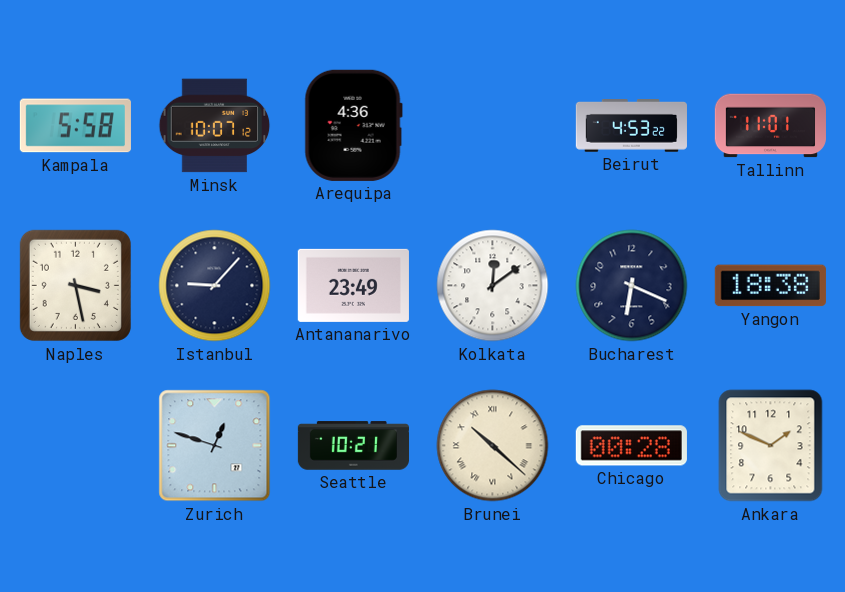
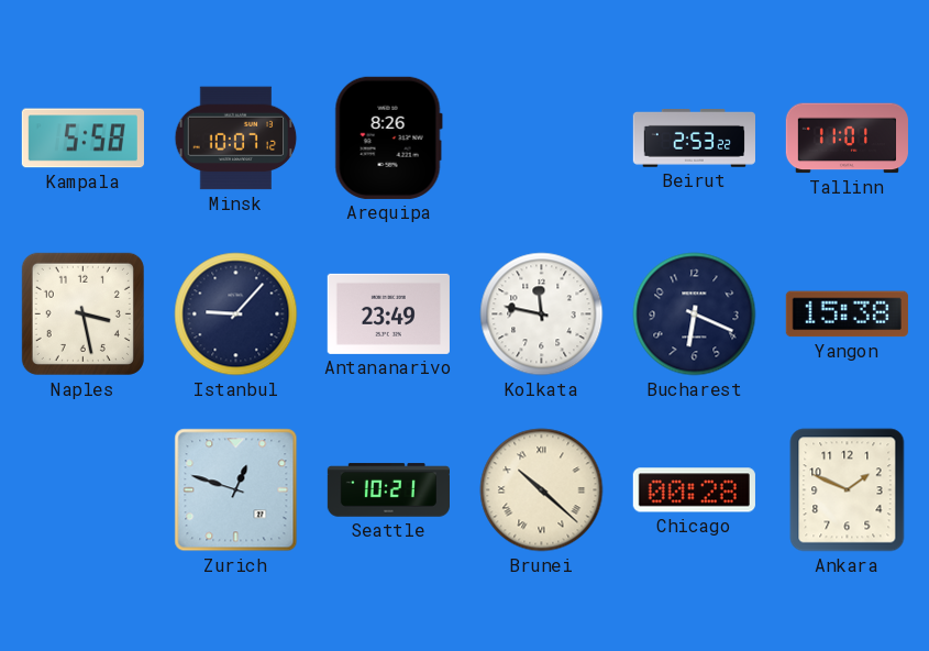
Arequipa: 4:36 -> 8:26
Beirut: 4:53 -> 2:53
Kolkata: 12:09 -> 11:47
Yangon: 18:38 -> 15:38
